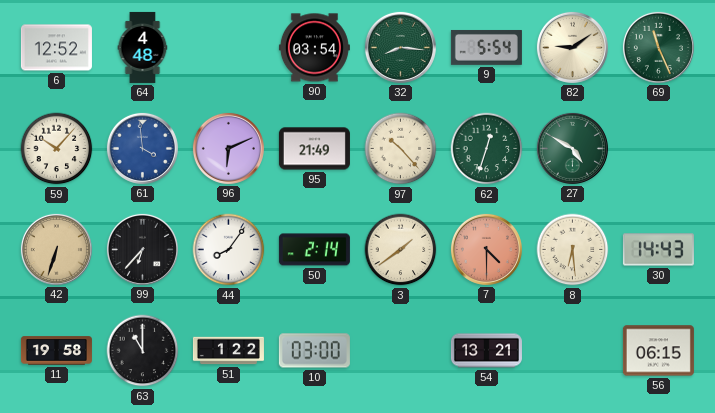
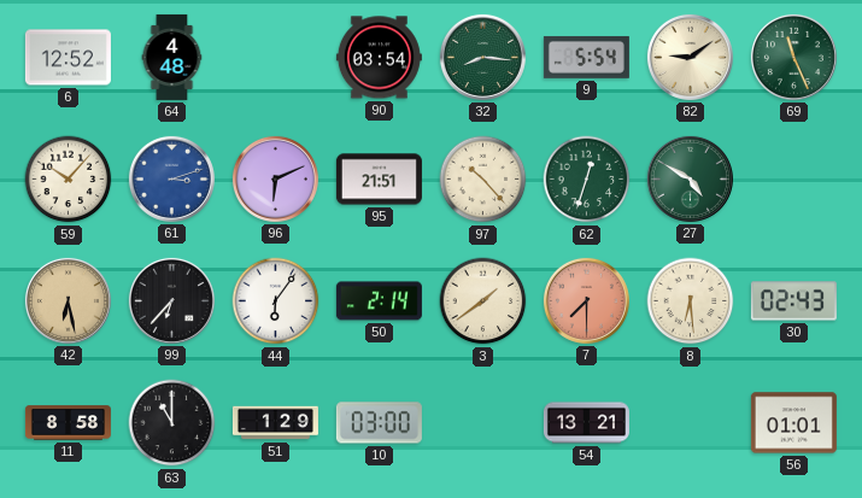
61: 3:59 -> 3:12
95: 21:49 -> 21:51
42: 6:33 -> 6:28
44: 8:06 -> 6:06
7: 4:30 -> 7:30
30: 14:43 -> 02:43
11: 19:58 -> 8:58
51: 1:22 -> 1:29
56: 06:15 -> 01:01
